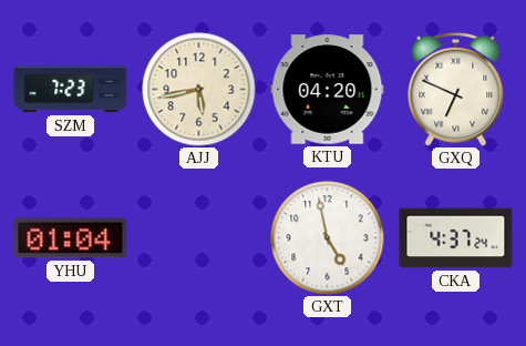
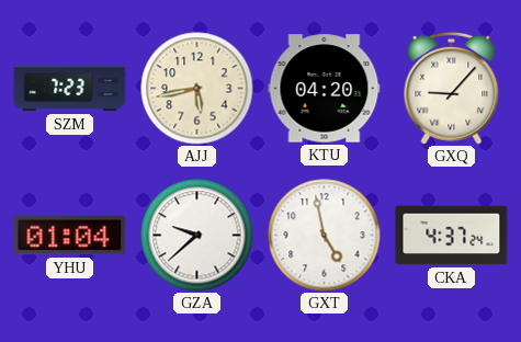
GXQ: 6:49 -> 9:07
GZA: none -> 9:38
